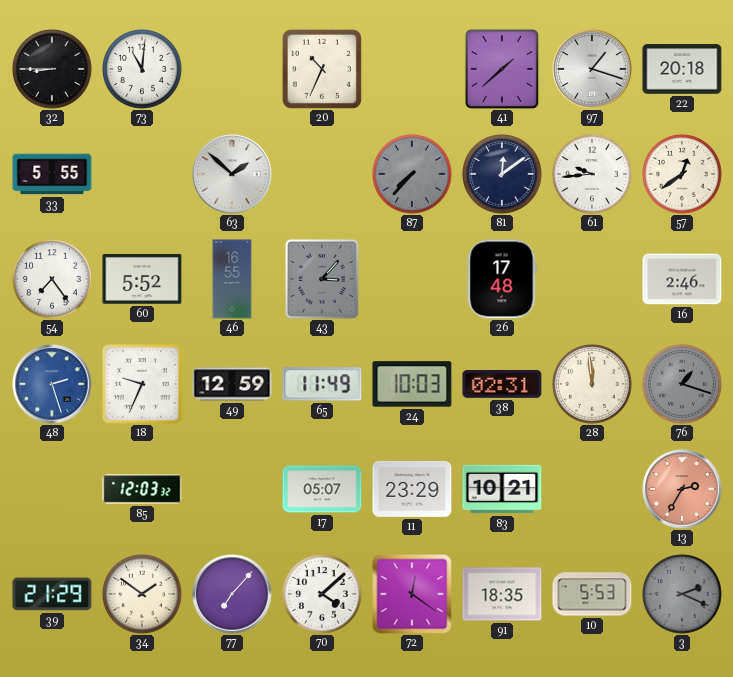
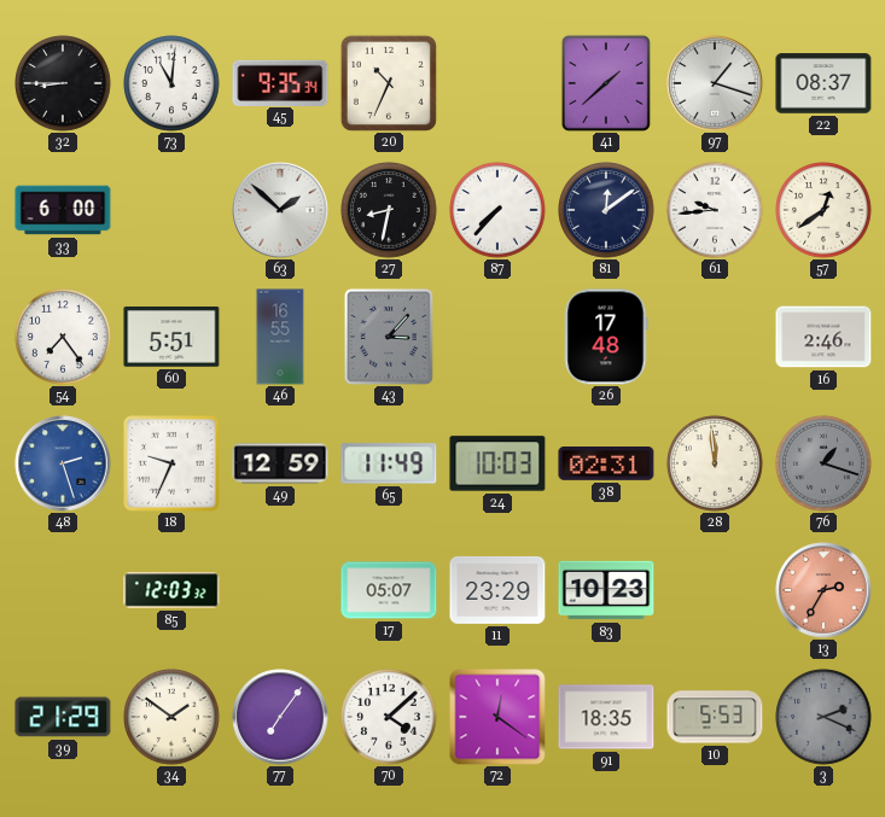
45: none -> 9:35
22: 20:18 -> 08:37
33: 5:55 -> 6:00
27: none -> 8:32
87 dial: grey -> white
60: 5:52 -> 5:51
83: 10:21 -> 10:23
77: 7:07 -> 7:06
